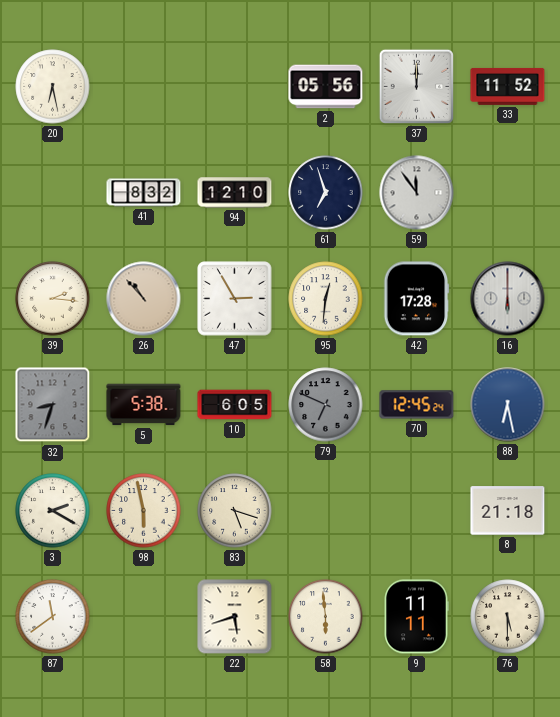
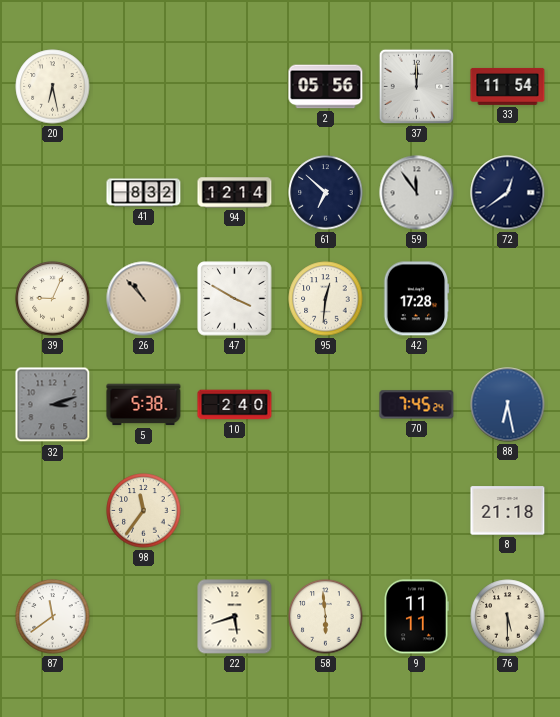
33: 11:52 -> 11:54
94: 12:10 -> 12:14
61: 6:57 -> 6:52
72: none -> 12:39
39: 2:16 -> 9:04
47: 2:55 -> 3:50
16: 6:00 -> none
32: 8:33 -> 3:12
10: 6:05 -> 2:40
79: 6:49 -> none
70: 12:45 -> 7:45
3: 2:20 -> none
98: 5:58 -> 11:36
83: 5:18 -> none
